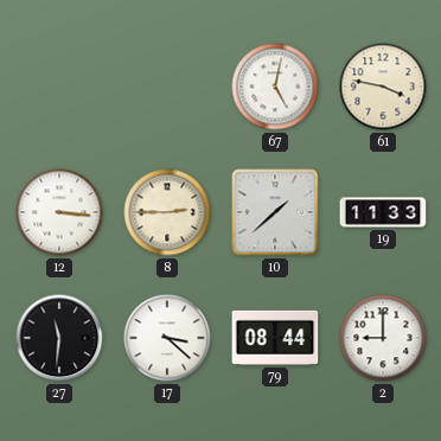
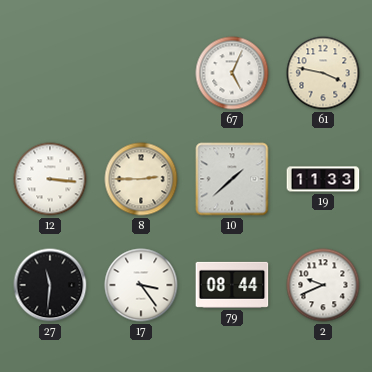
67: 5:02 -> 5:04
17: 3:22 -> 3:24
2: 9:00 -> 9:41
